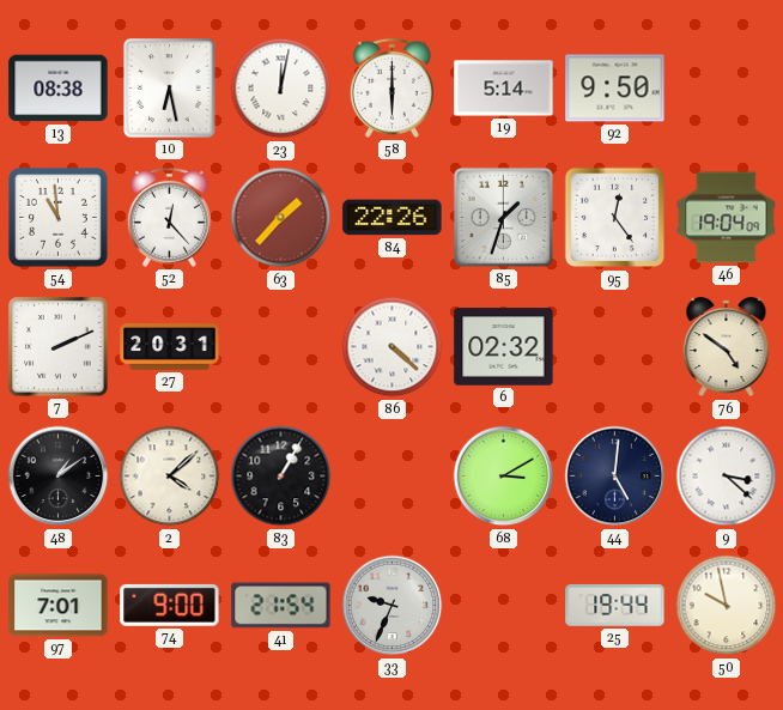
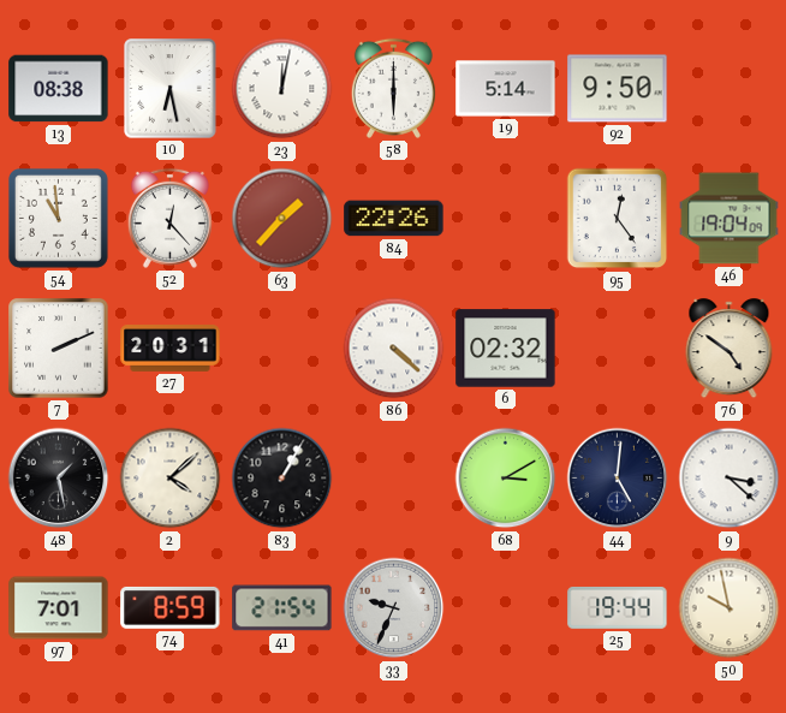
85: 1:33 -> none
48: 1:09 -> 1:28
74: 9:00 -> 8:59
